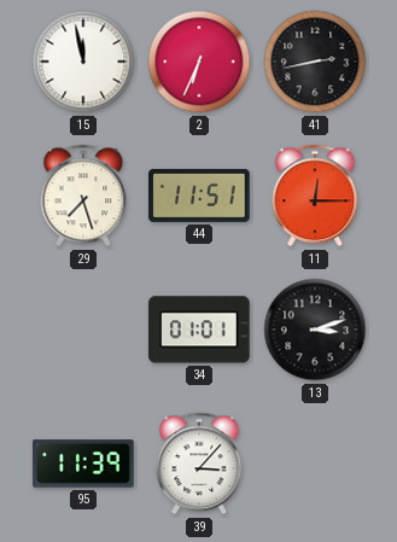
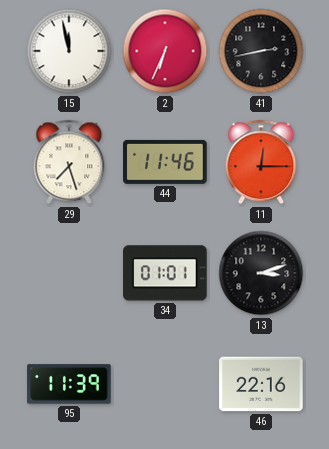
44: 11:51 -> 11:46
39: 3:07 -> none
46: none -> 22:16
